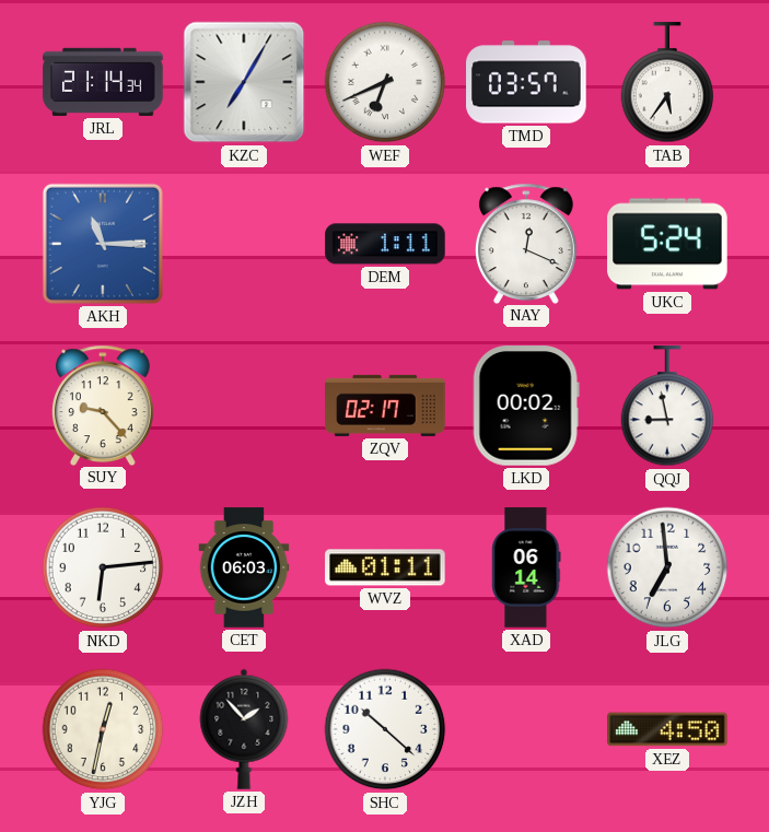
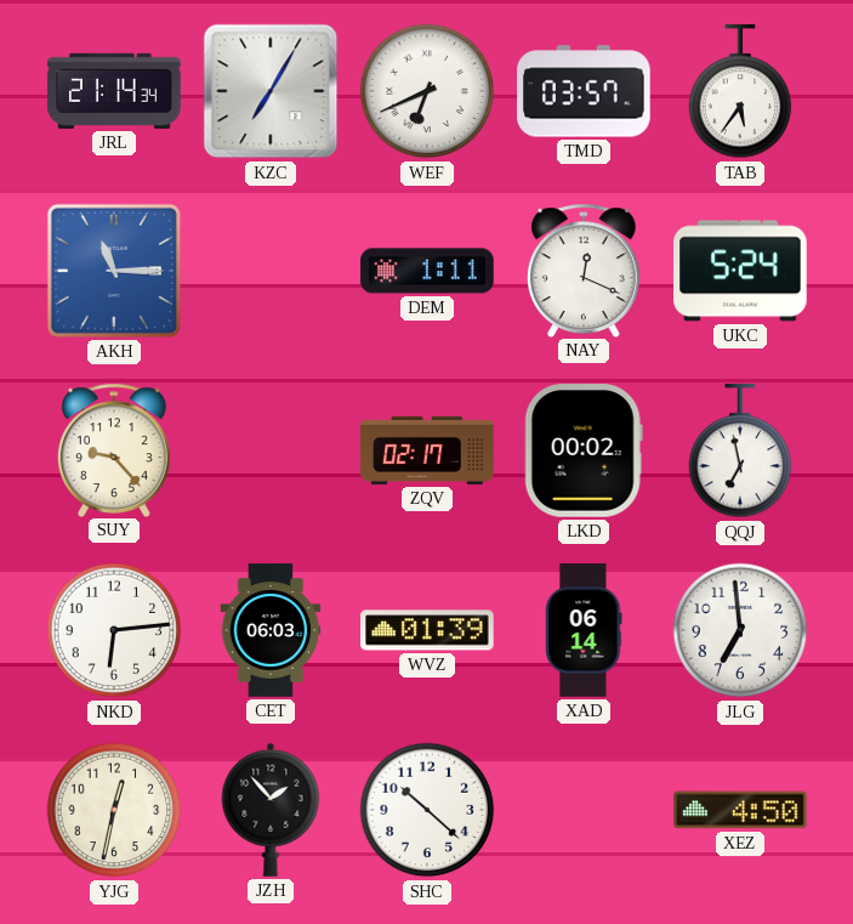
QQJ: 8:58 -> 6:58
WVZ: 01:11 -> 01:39
